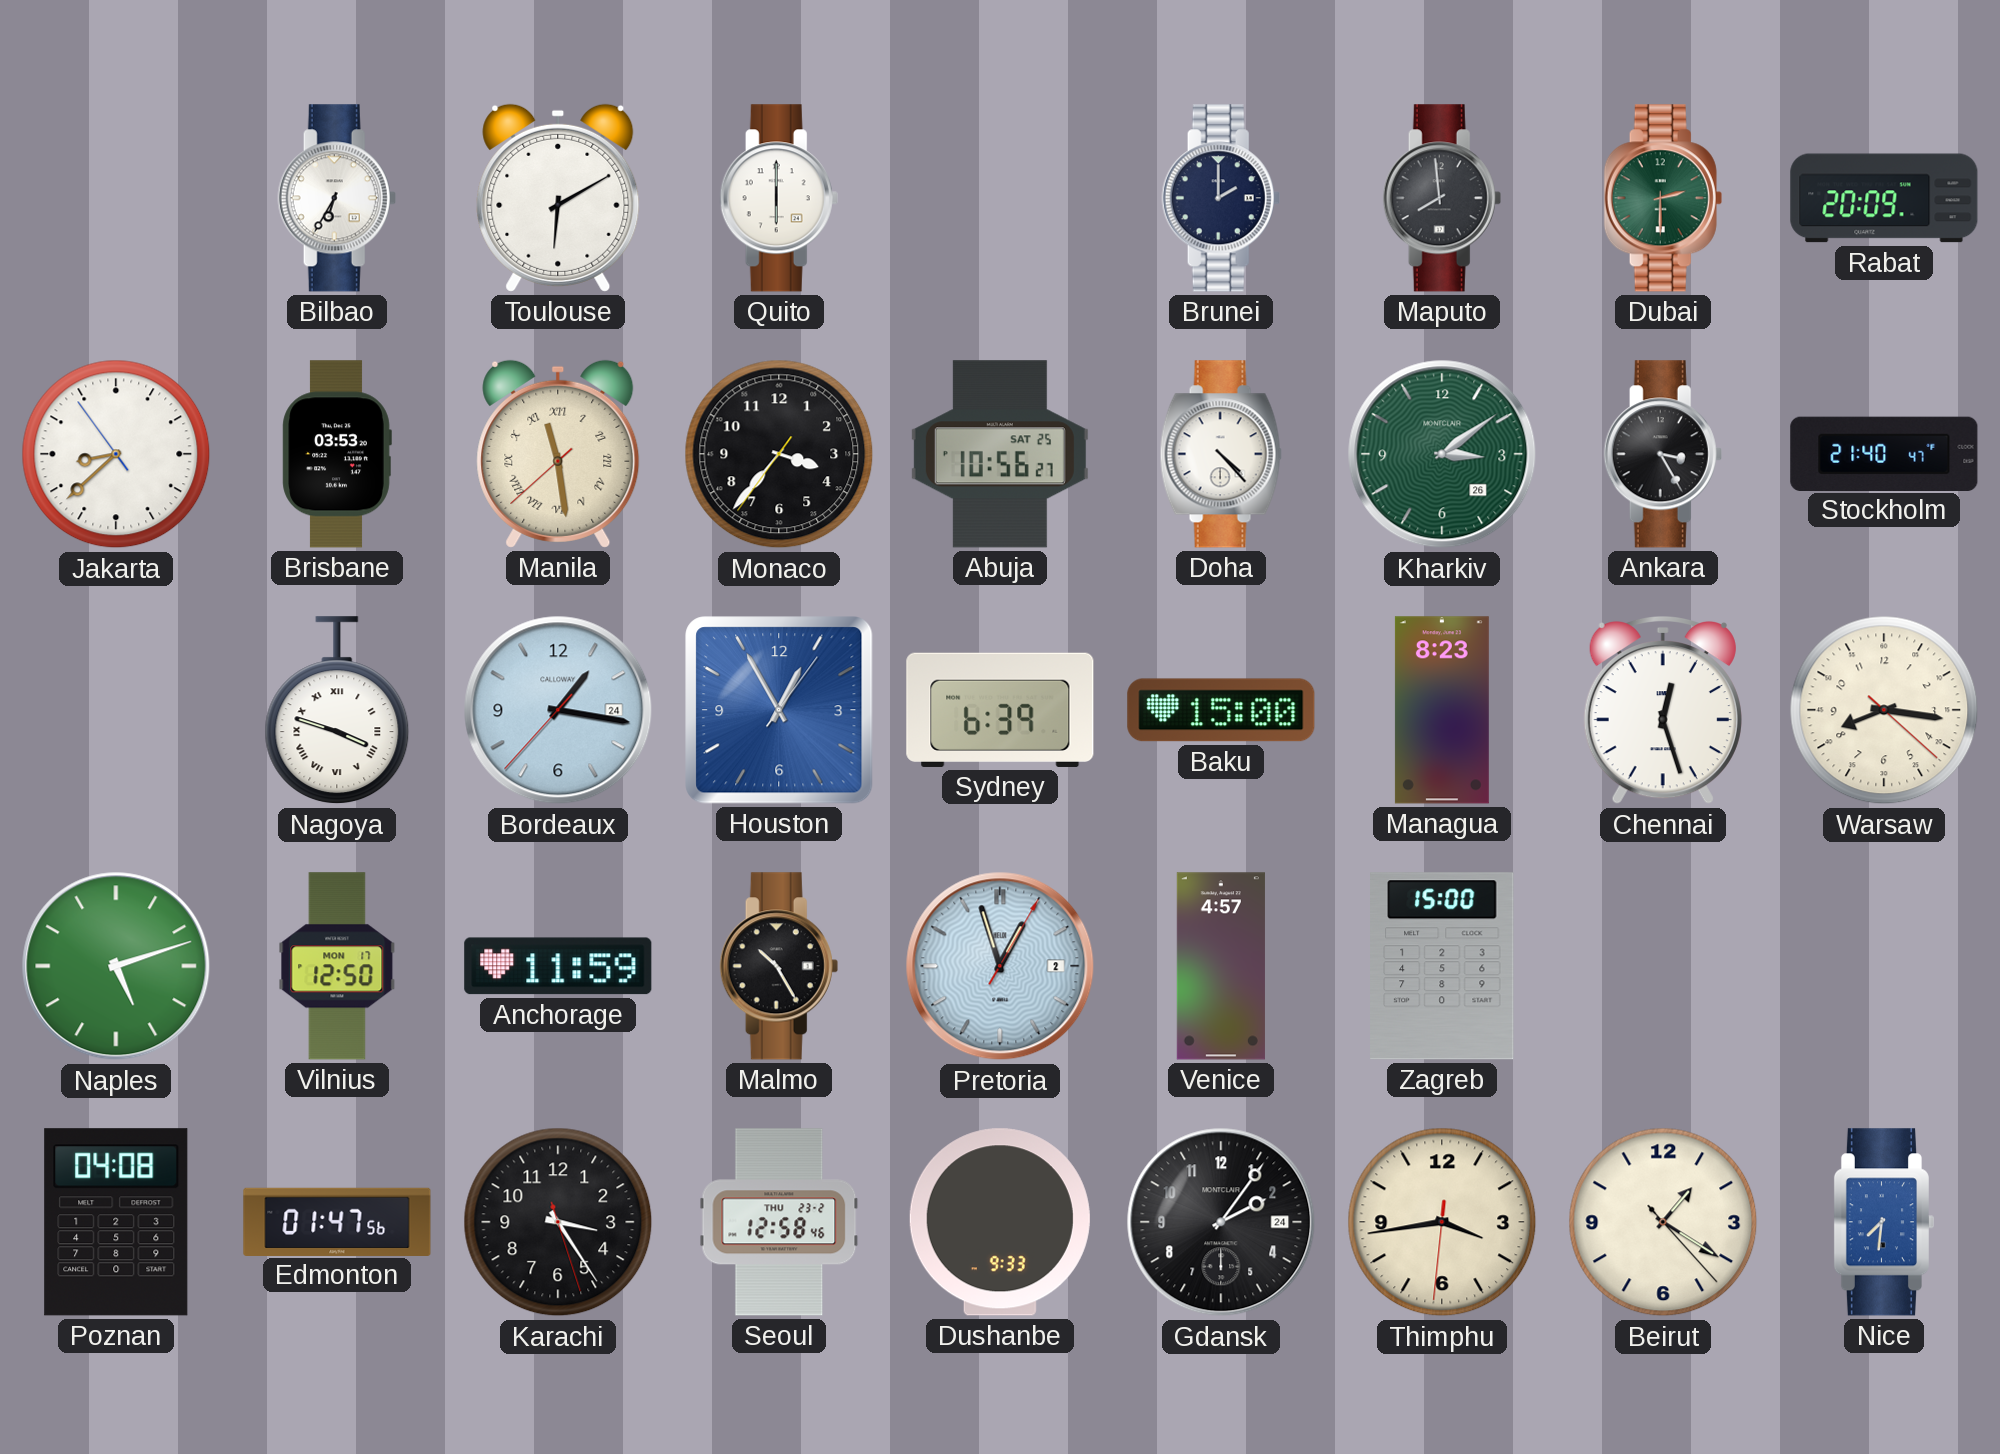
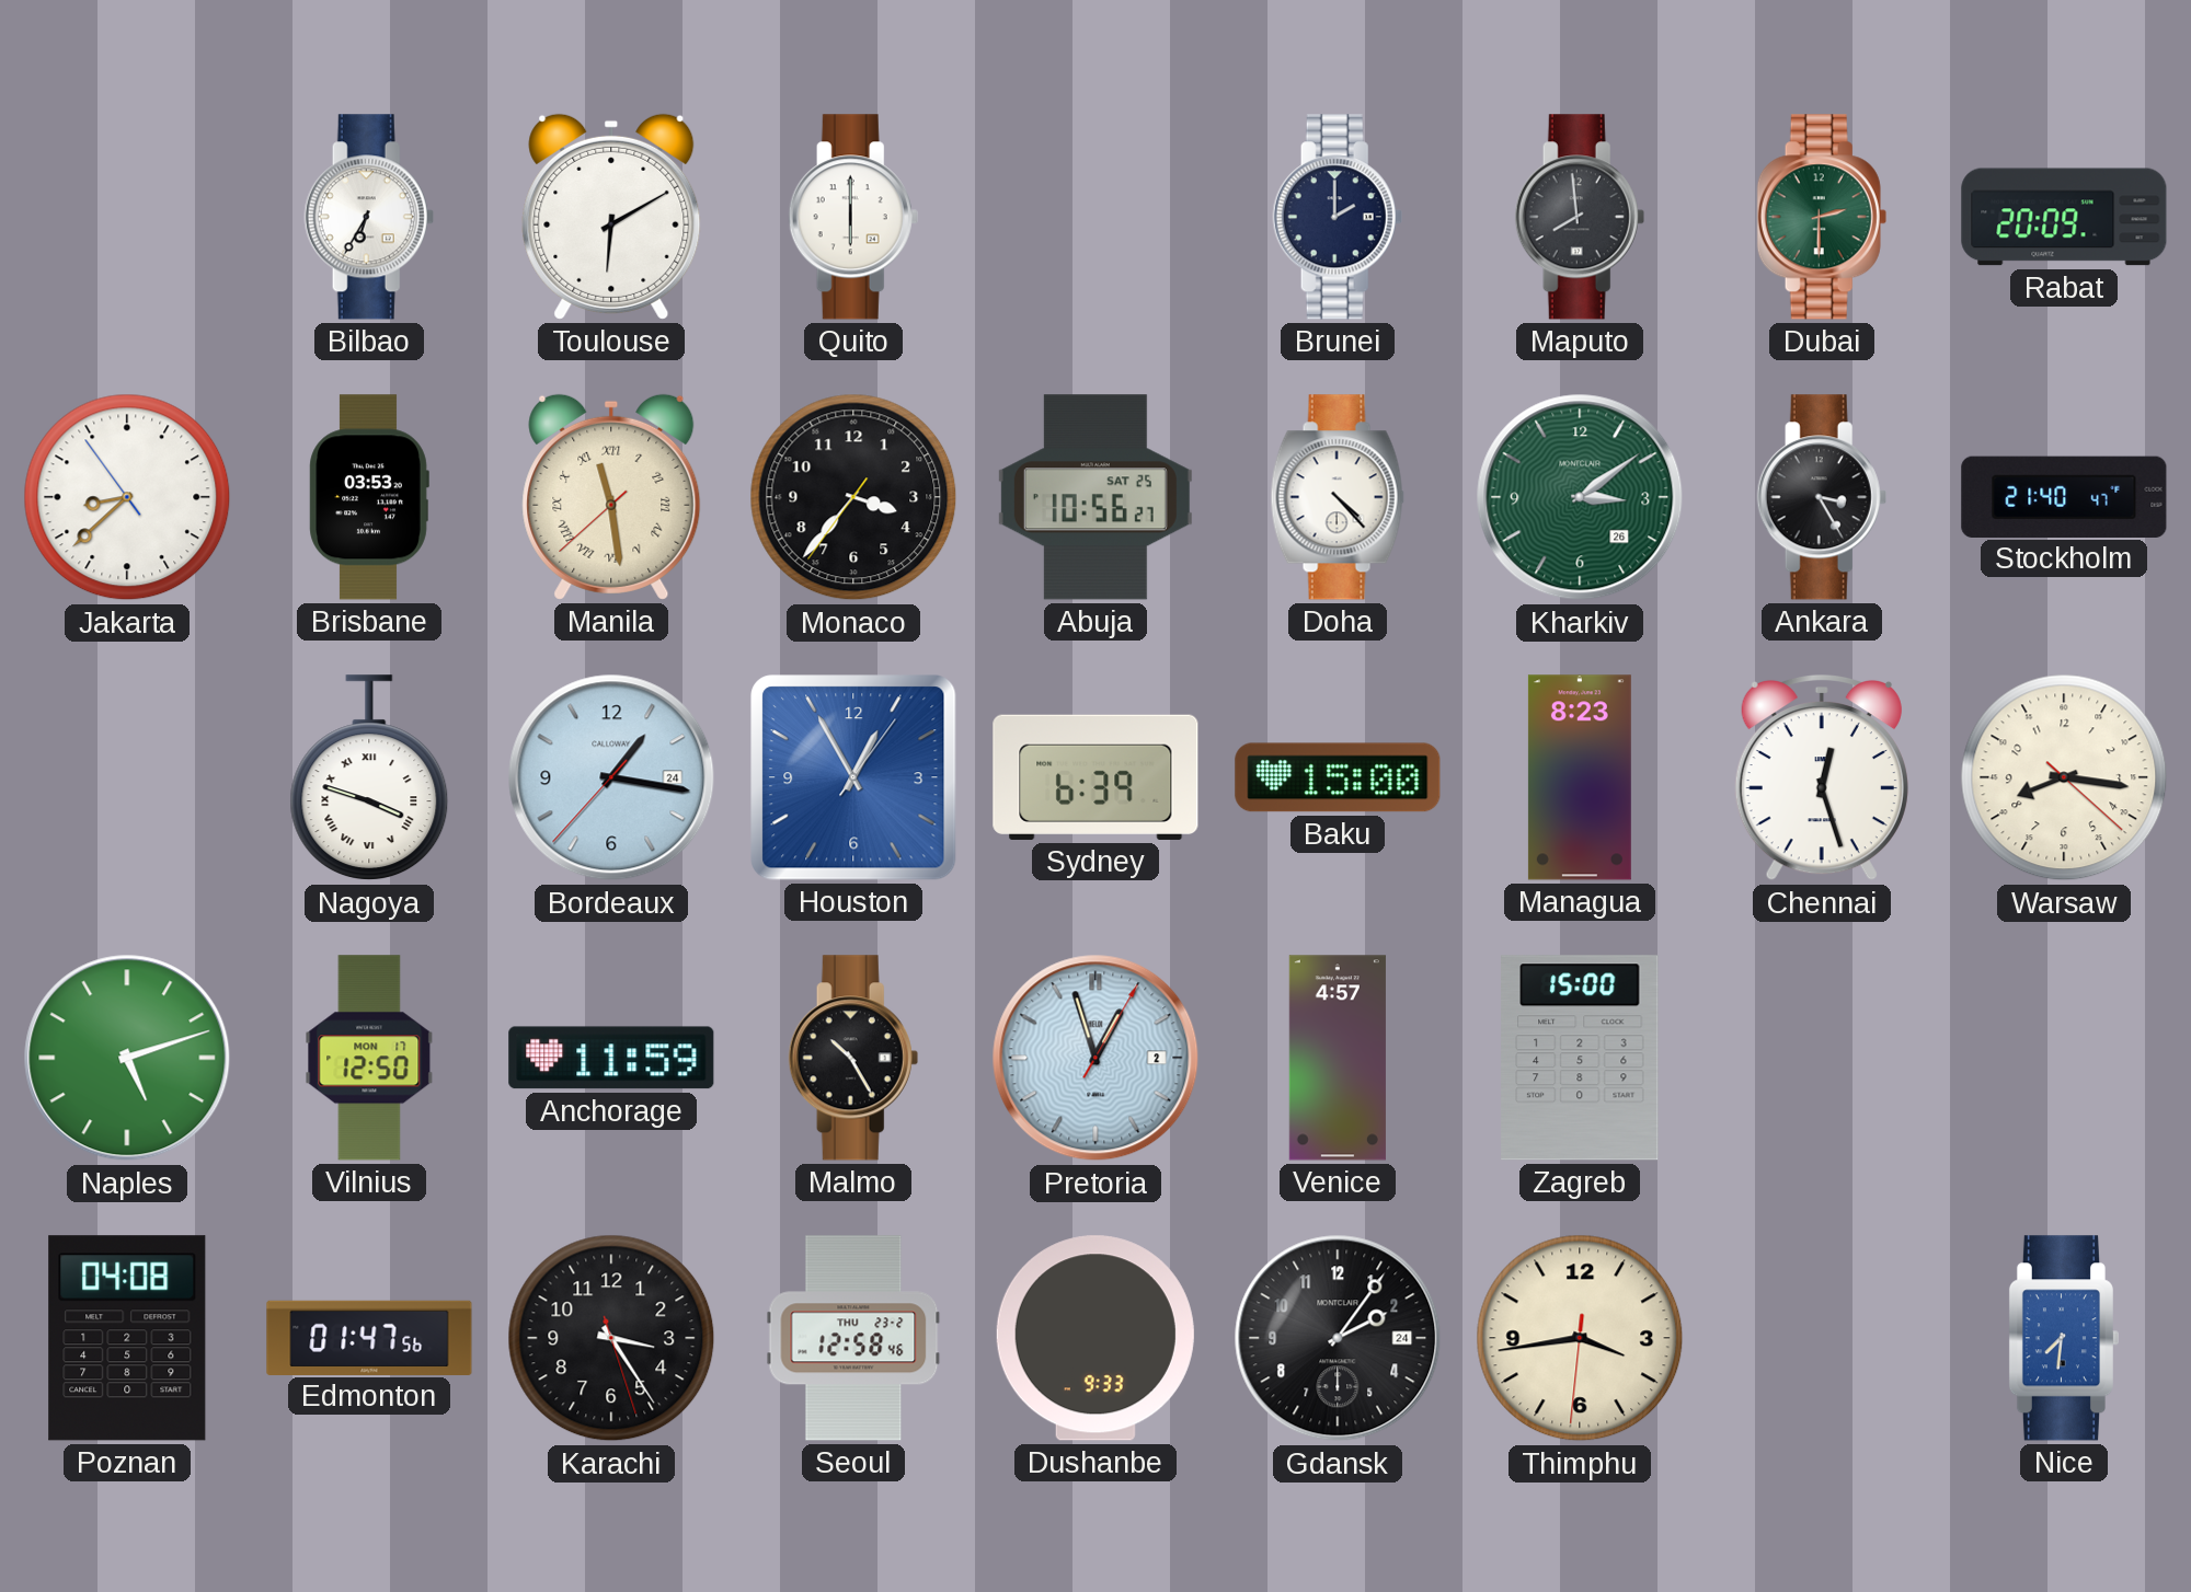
Beirut: 1:20 -> none
